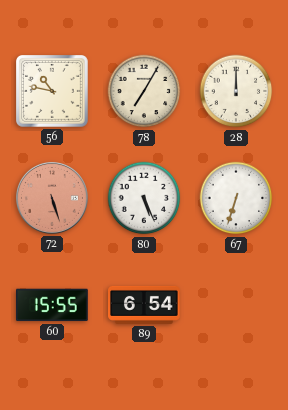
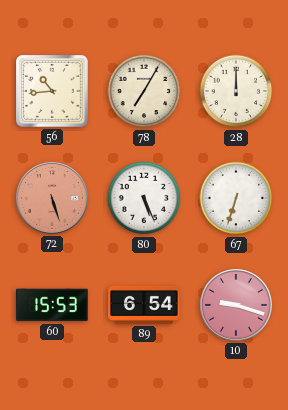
56: 10:47 -> 10:44
60: 15:55 -> 15:53
10: none -> 9:18
